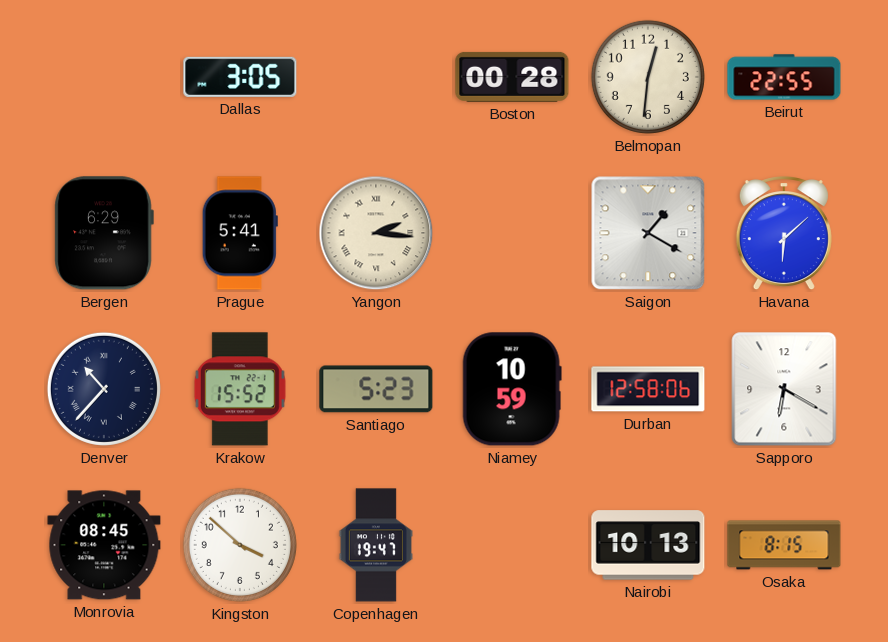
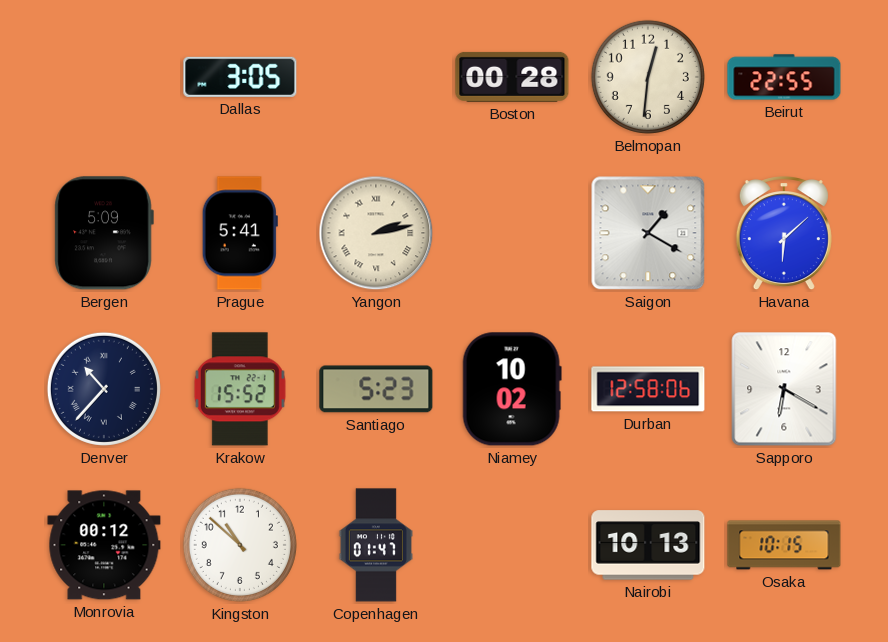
Bergen: 6:29 -> 5:09
Yangon: 2:16 -> 2:13
Niamey: 10:59 -> 10:02
Monrovia: 08:45 -> 00:12
Kingston: 3:52 -> 10:52
Copenhagen: 19:47 -> 01:47
Osaka: 8:15 -> 10:15
